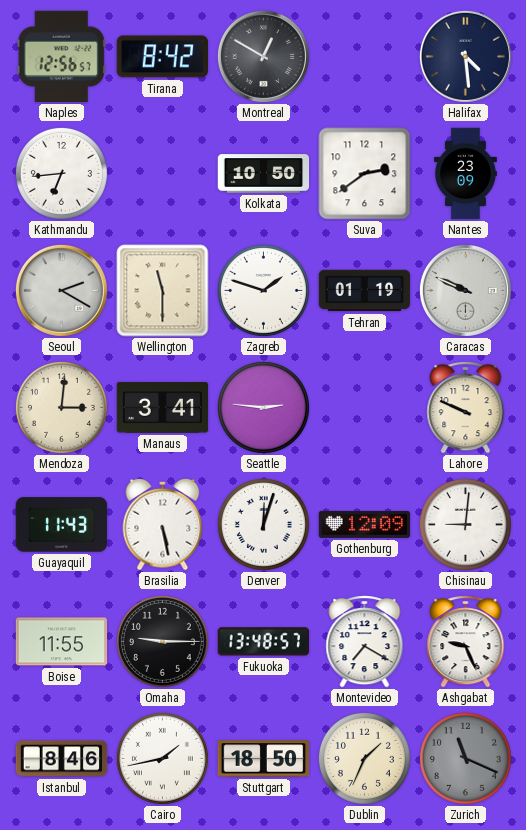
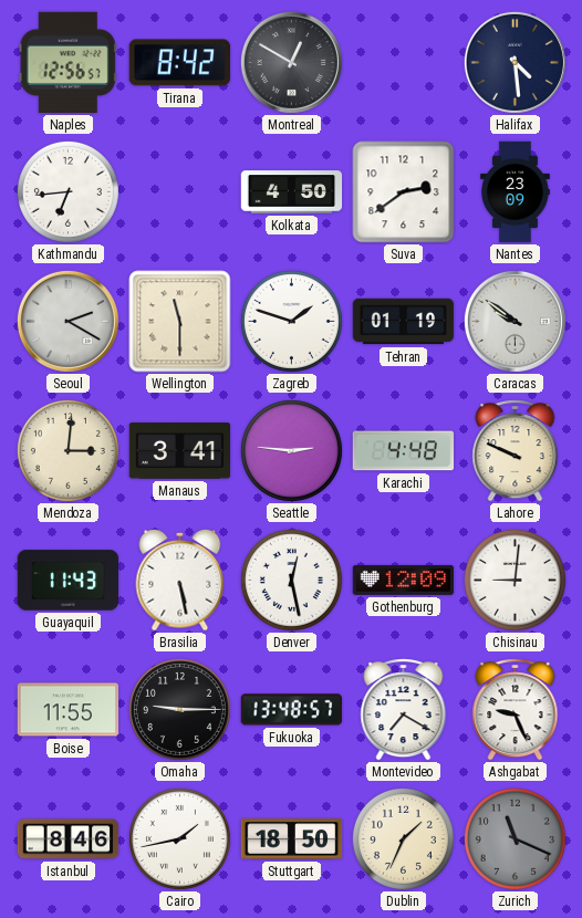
Kolkata: 10:50 -> 4:50
Caracas: 9:49 -> 9:51
Karachi: none -> 4:48
Denver: 12:03 -> 12:28
